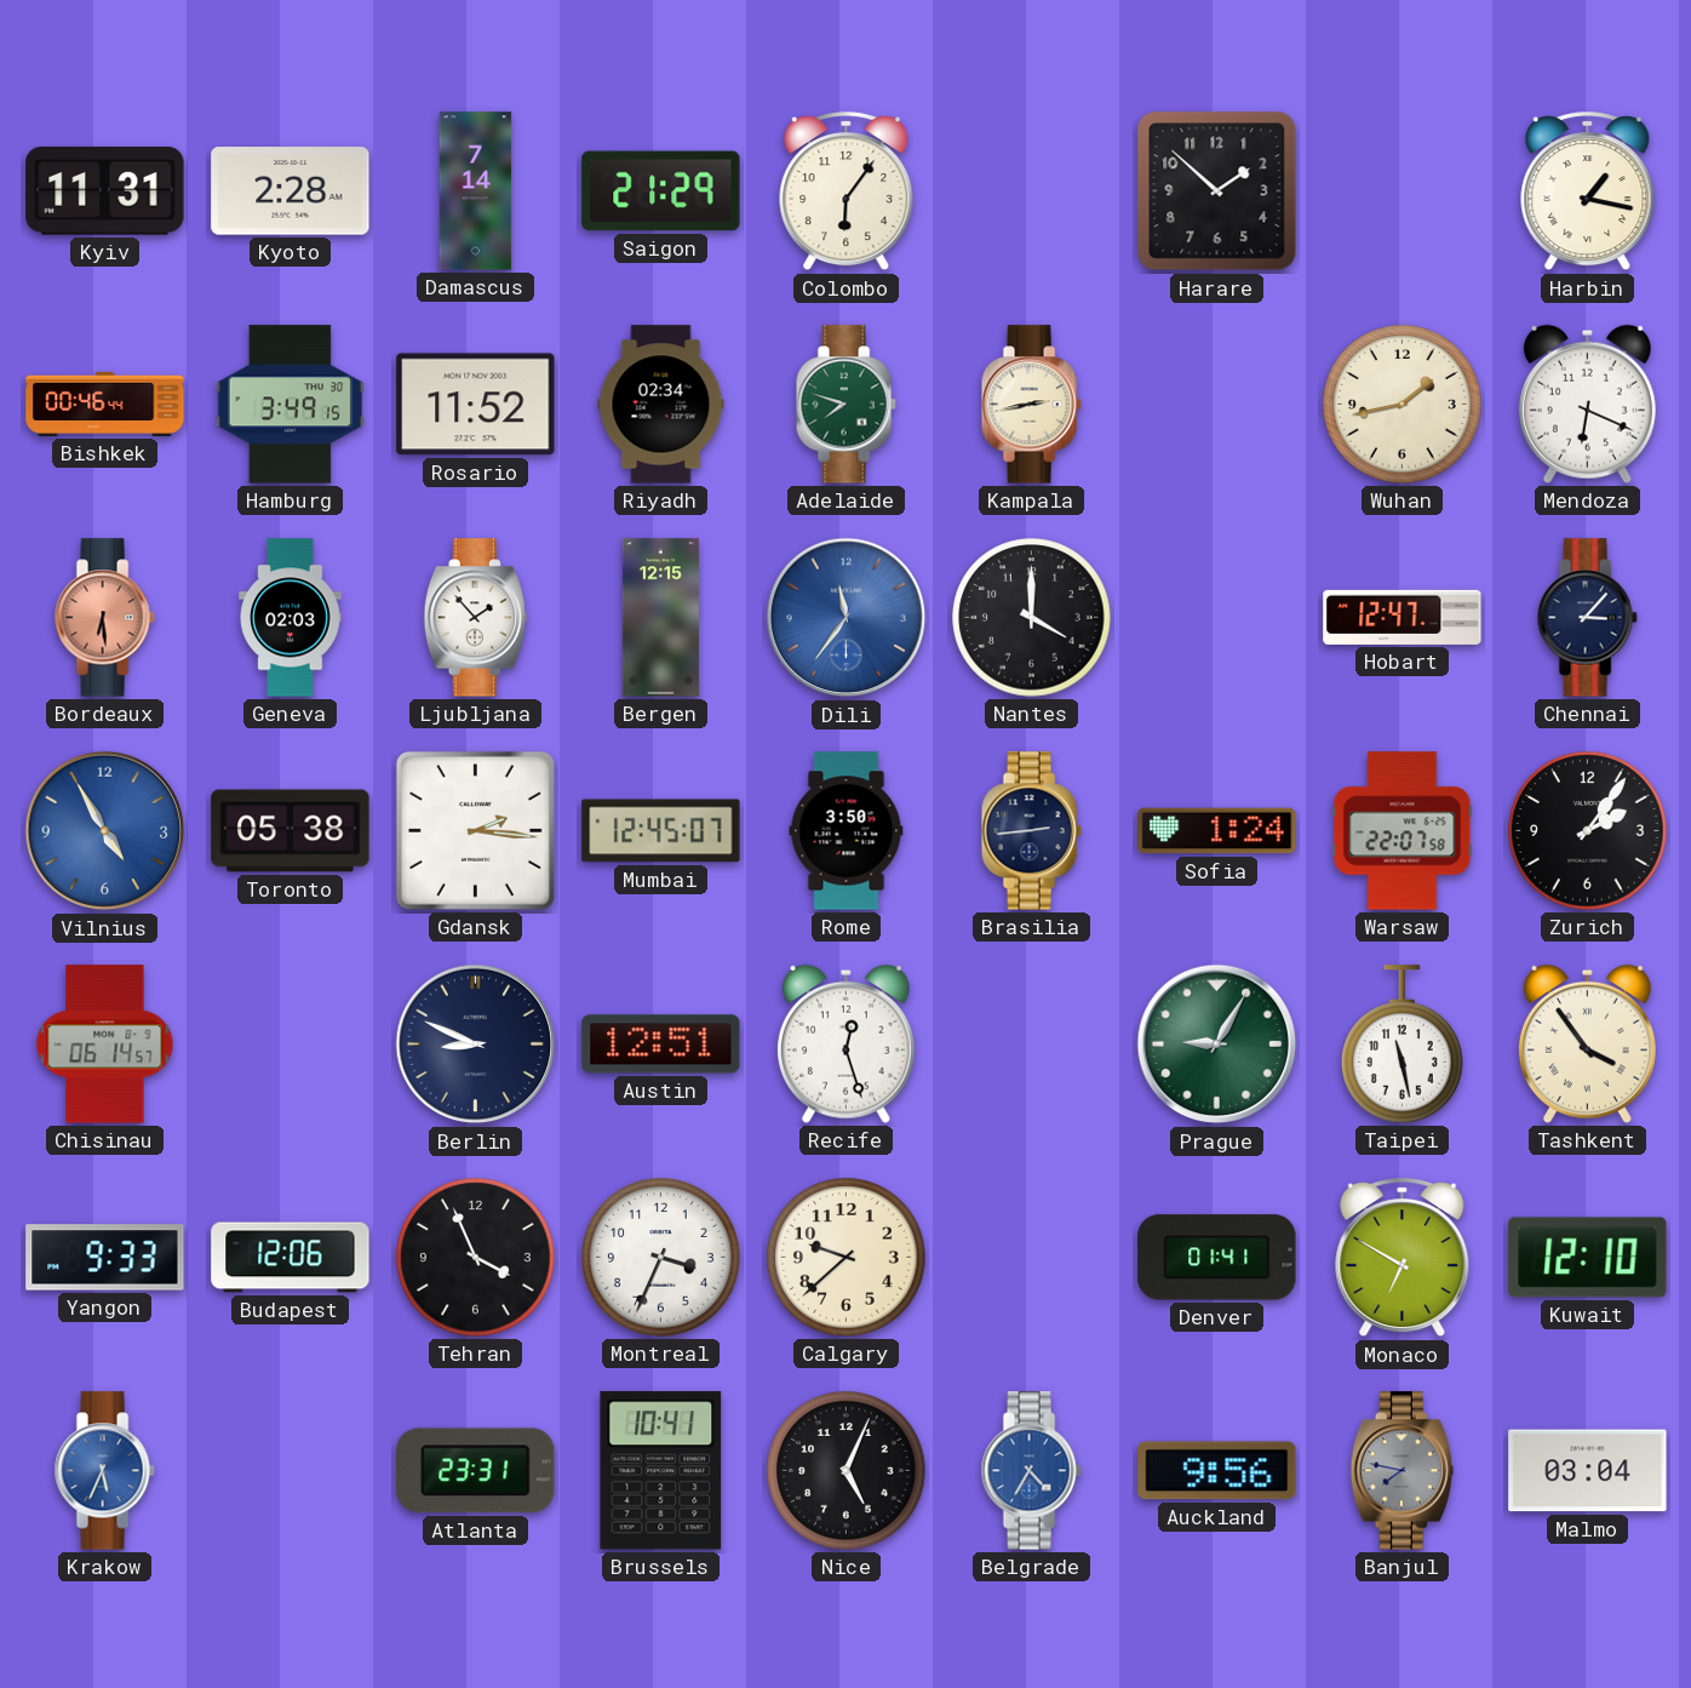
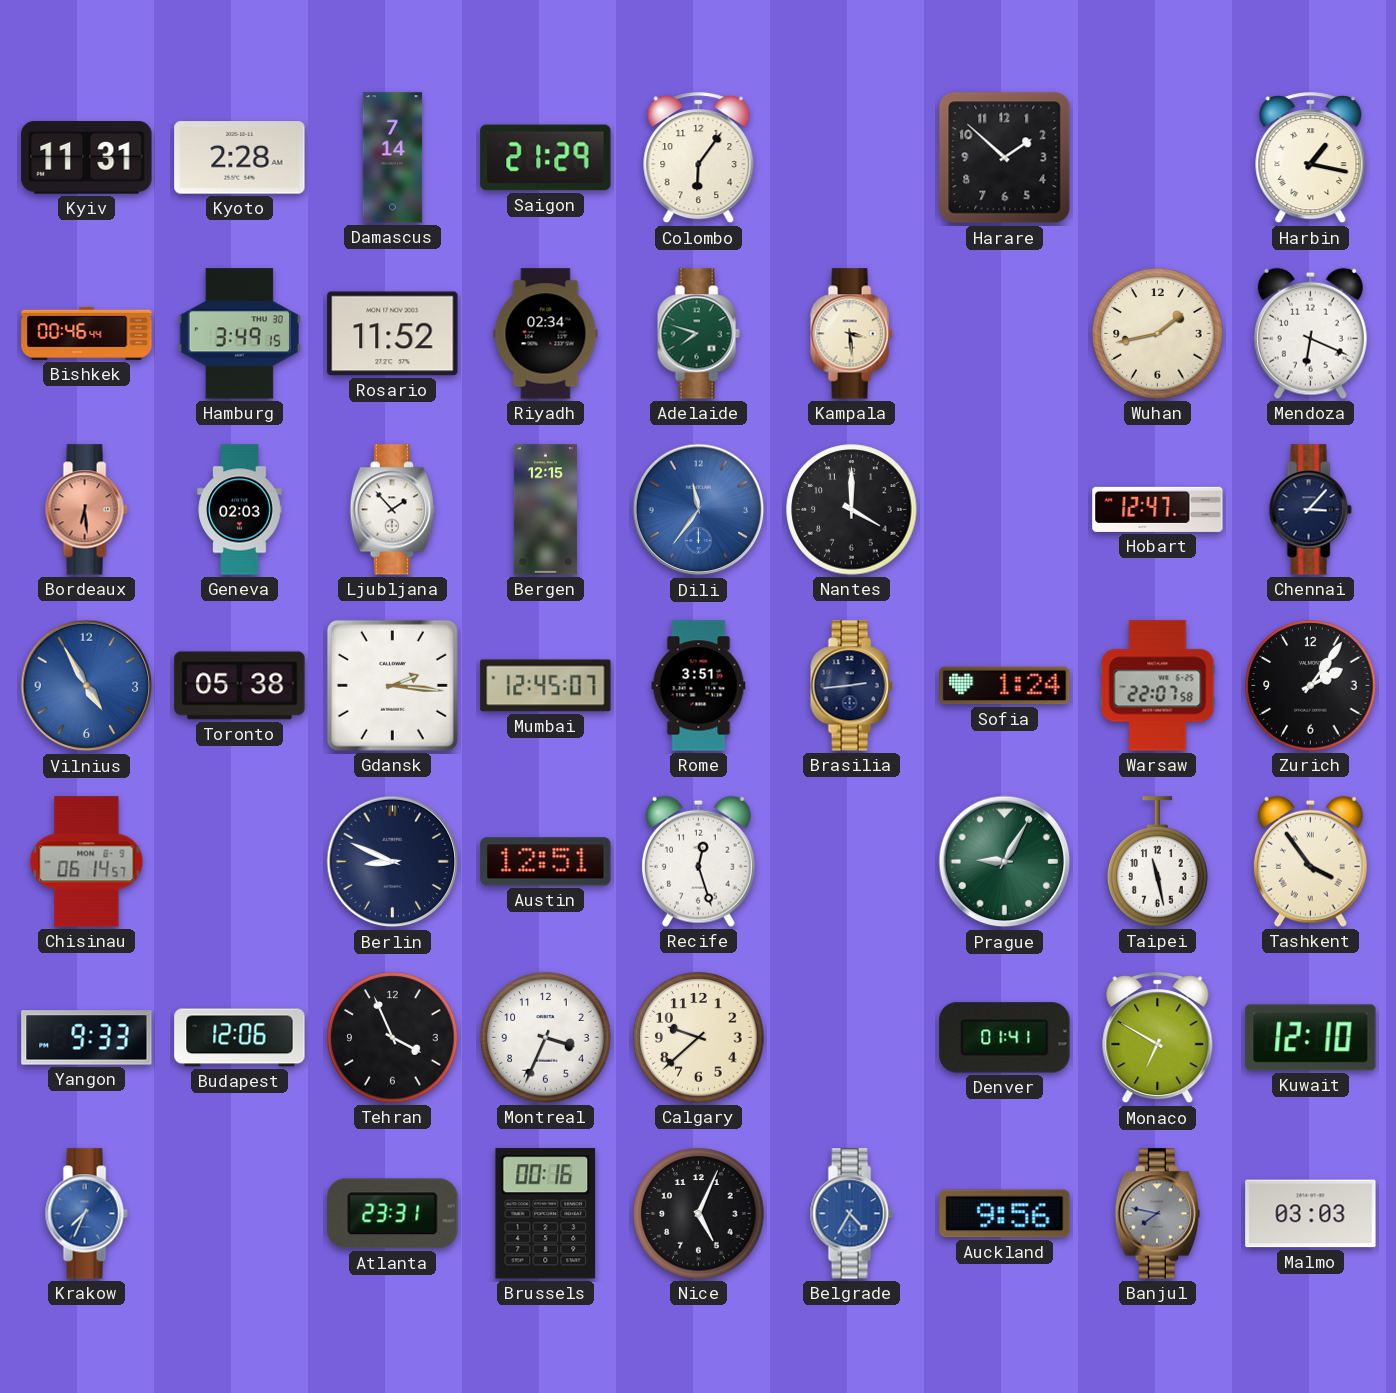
Kampala: 2:43 -> 3:29
Rome: 3:50 -> 3:51
Krakow: 5:34 -> 7:34
Brussels: 10:41 -> 00:16
Malmo: 03:04 -> 03:03
